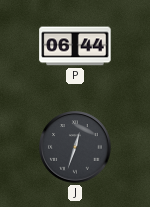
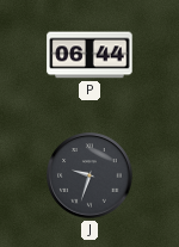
J: 12:33 -> 9:33
